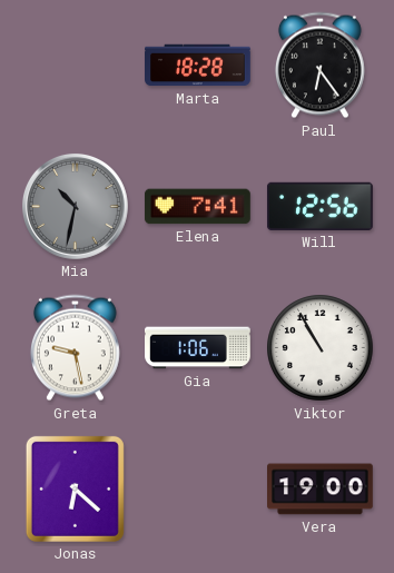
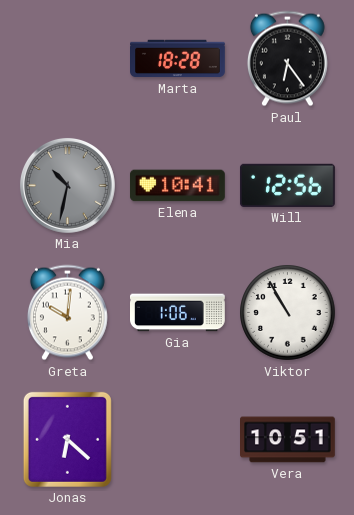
Elena: 7:41 -> 10:41
Greta: 9:28 -> 10:01
Vera: 19:00 -> 10:51
